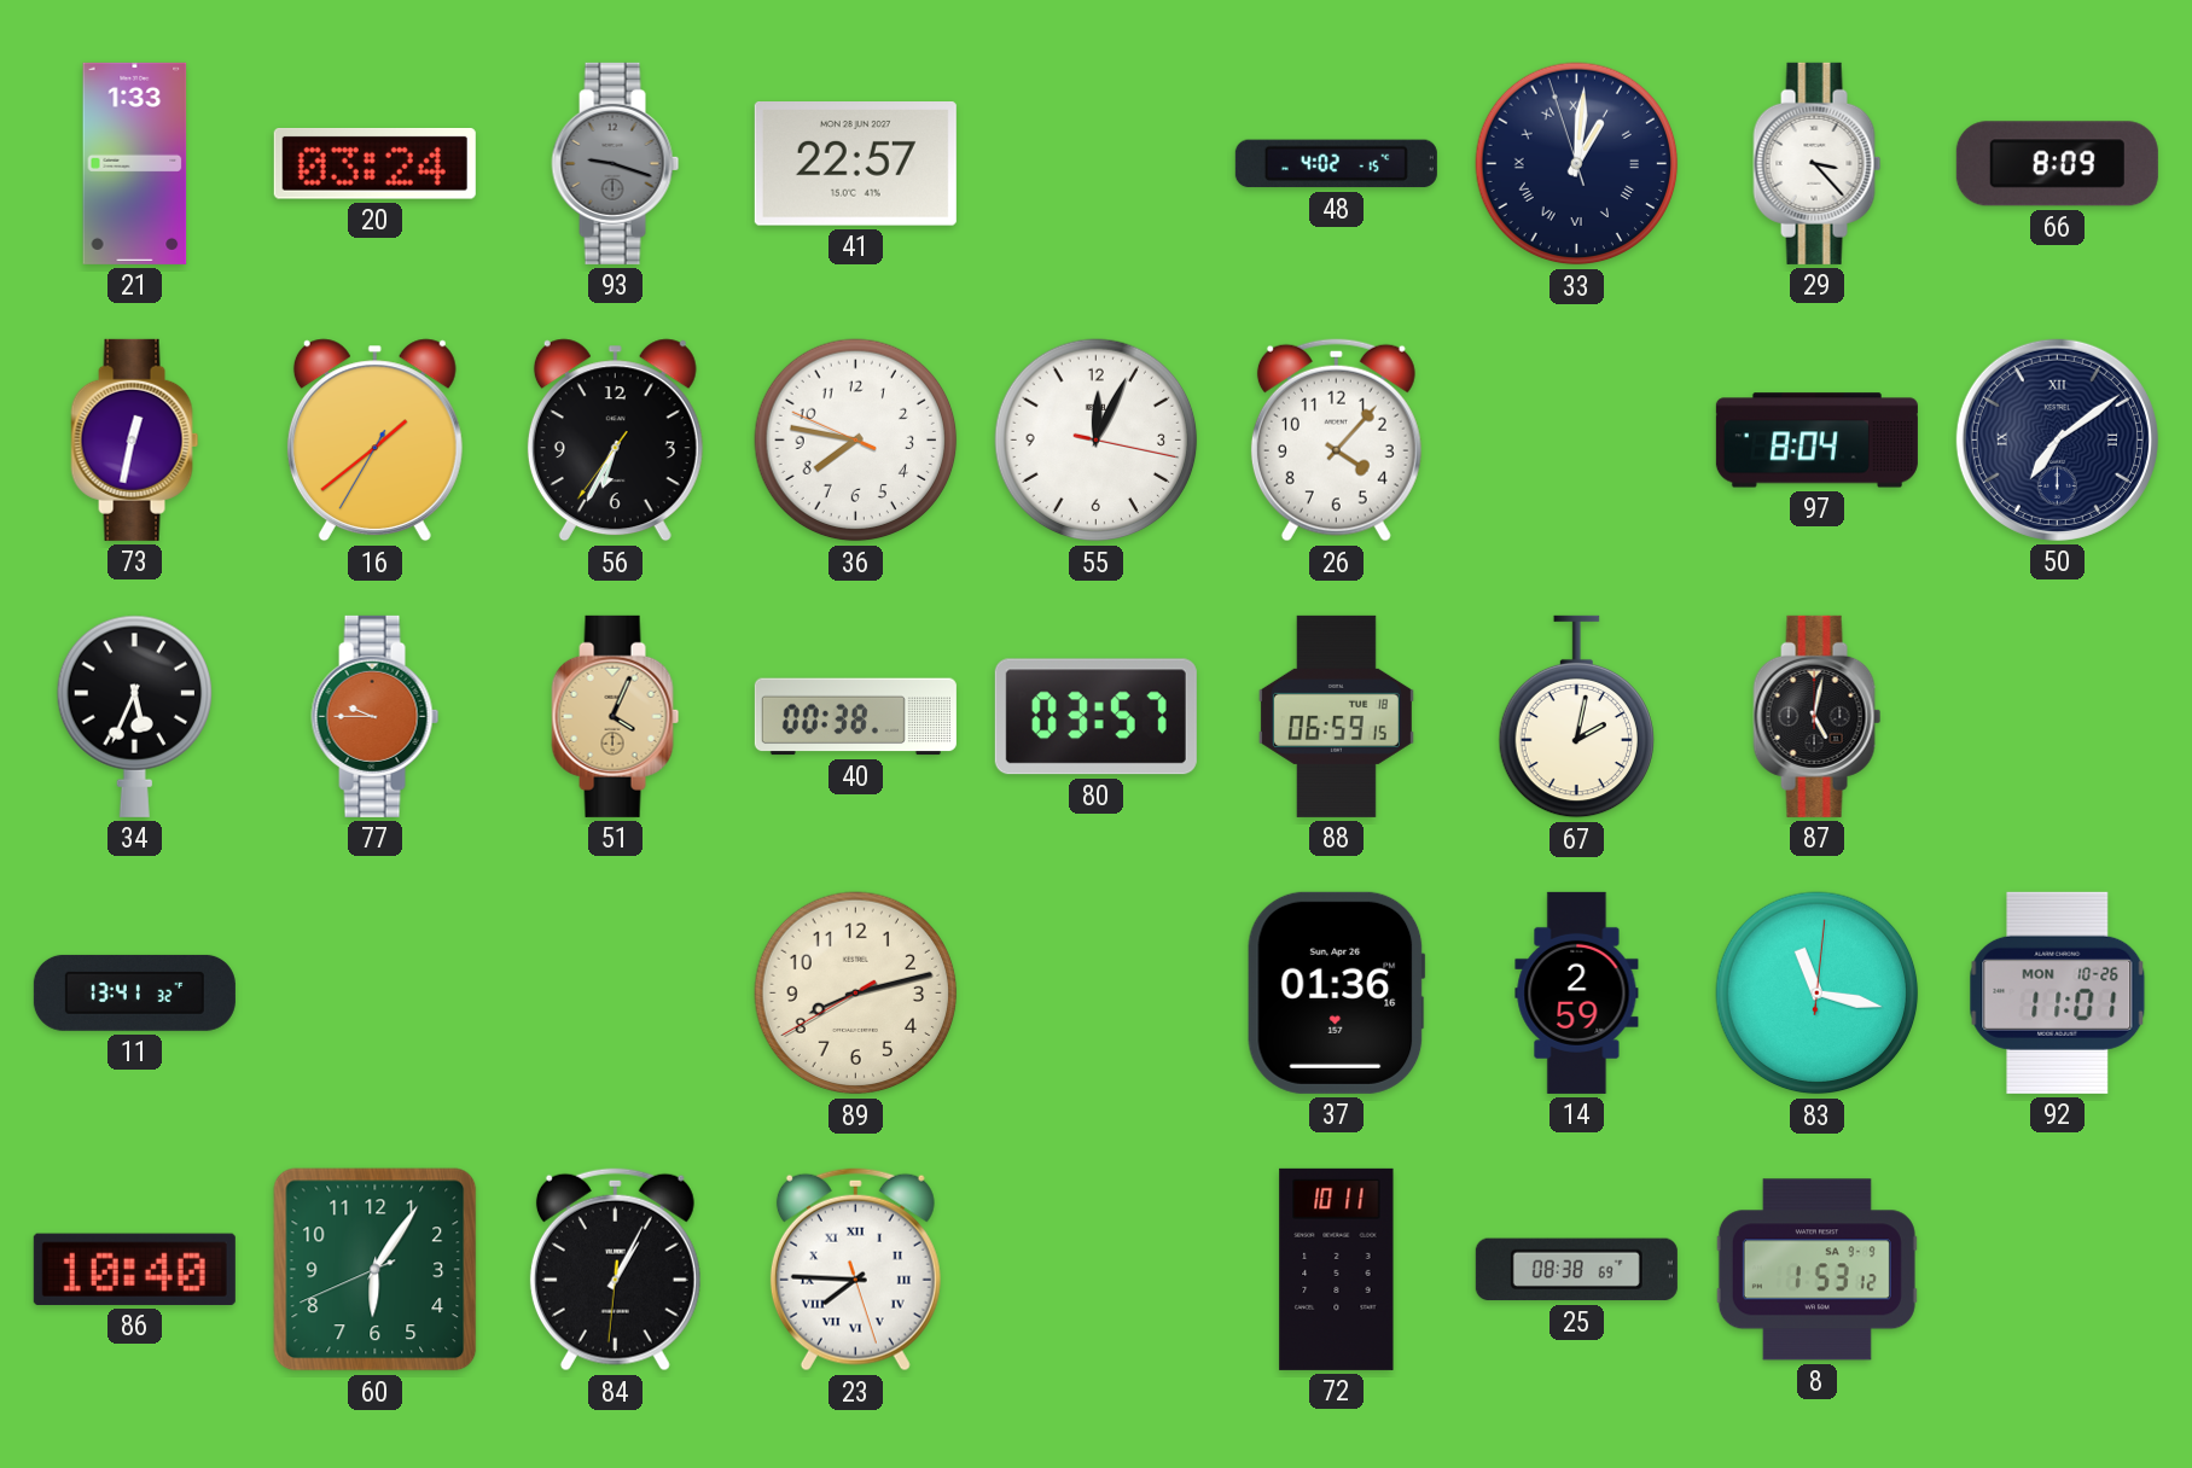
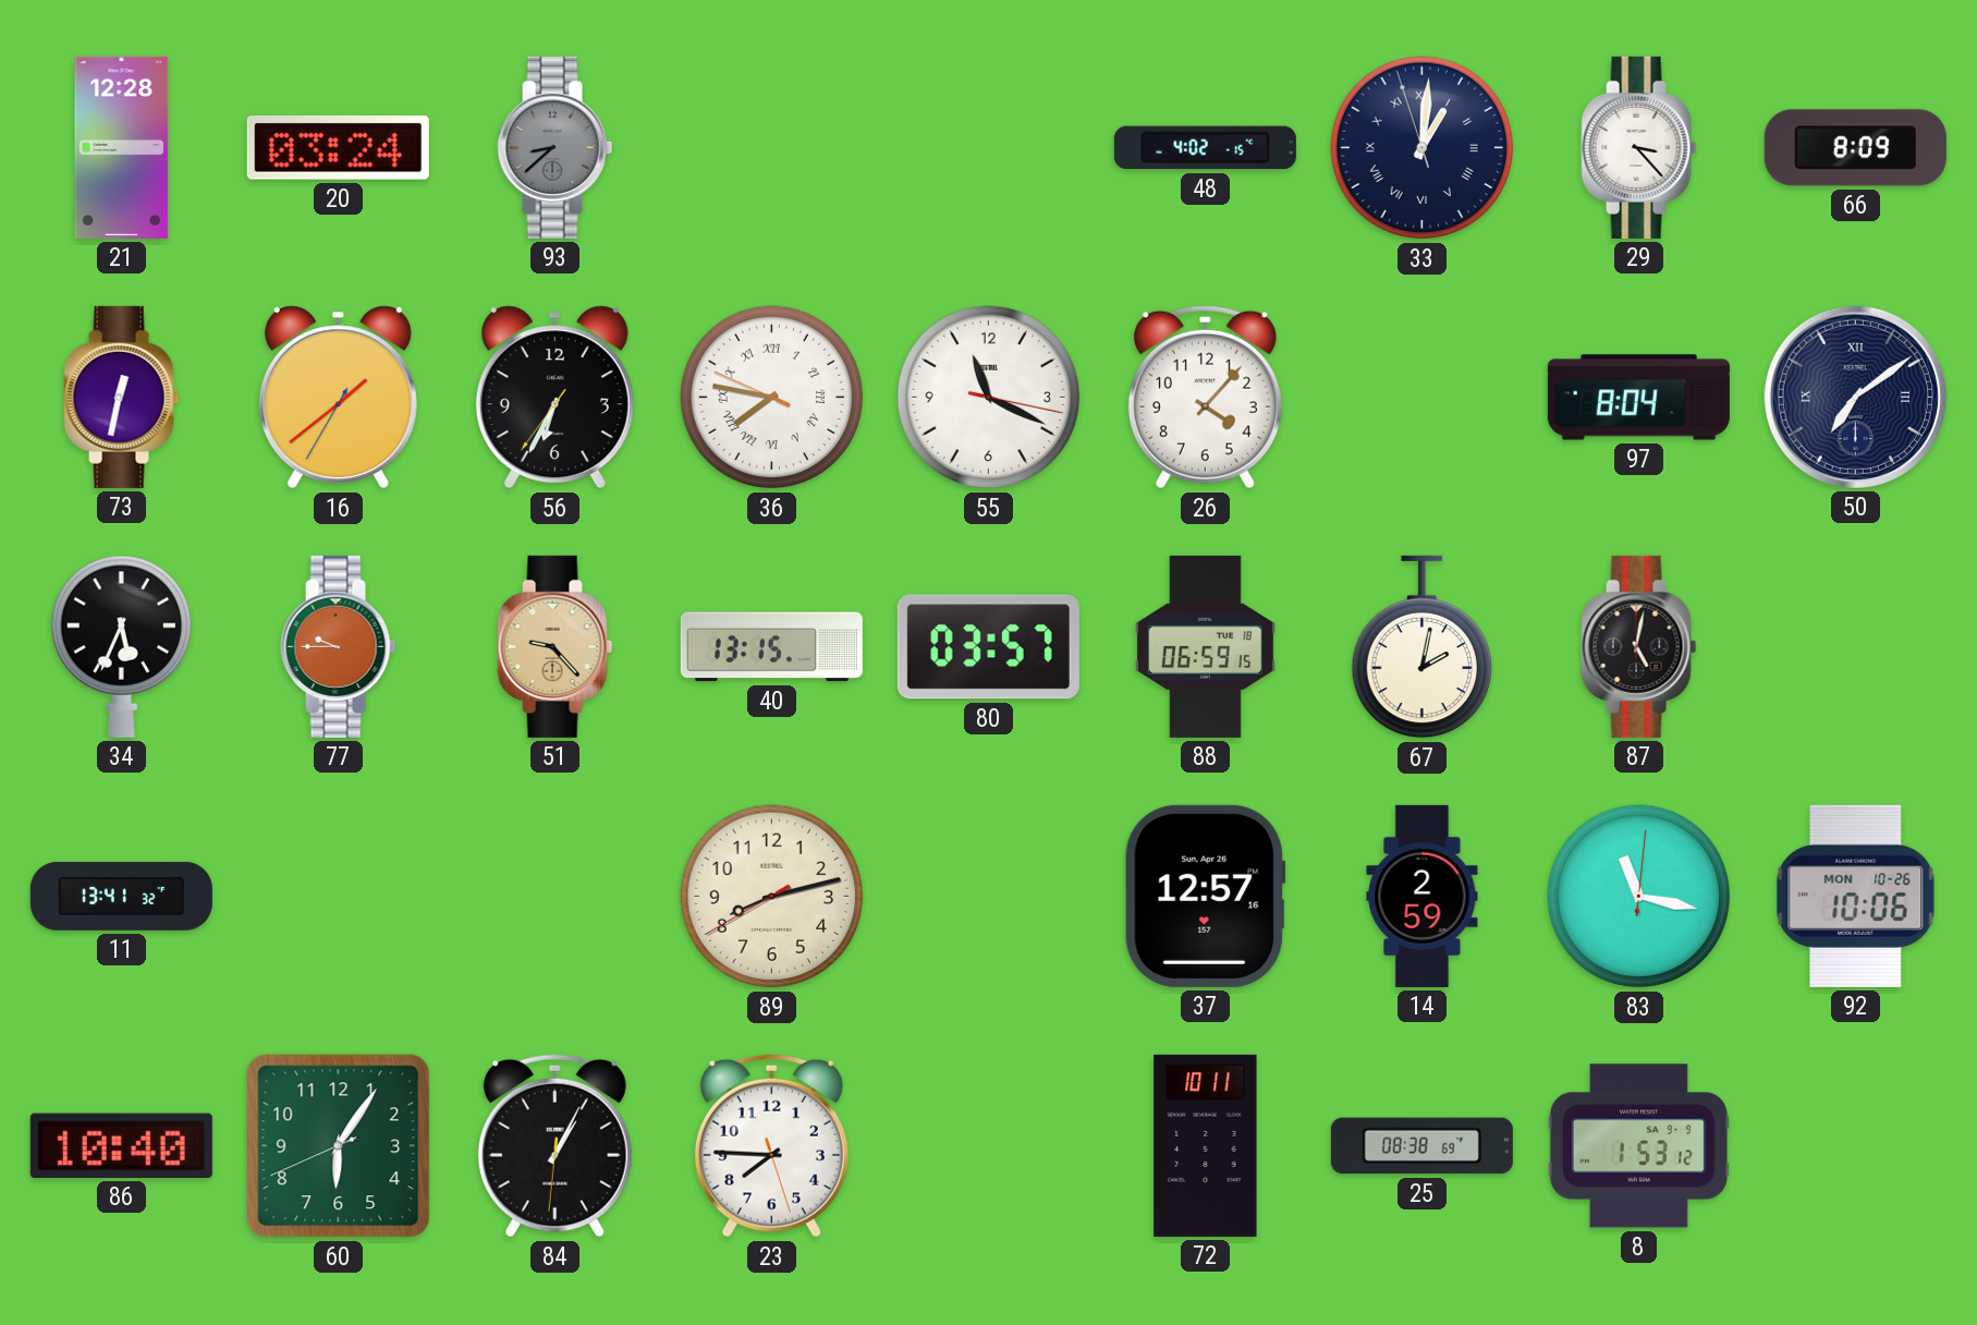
21: 1:33 -> 12:28
93: 9:18 -> 8:38
41: 22:57 -> none
36 numerals: Arabic -> Roman
55: 12:04 -> 11:19
51: 4:04 -> 9:23
40: 00:38 -> 13:15
37: 01:36 -> 12:57
92: 11:01 -> 10:06
23 numerals: Roman -> Arabic
